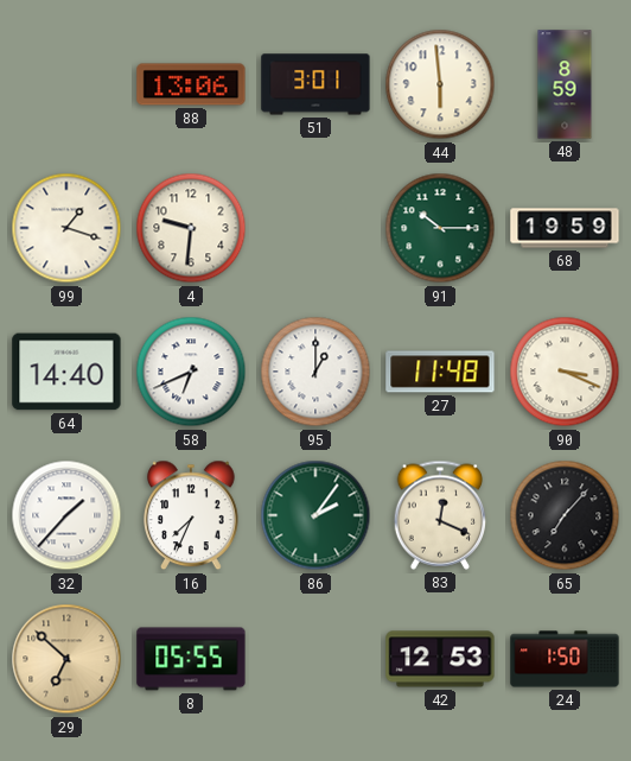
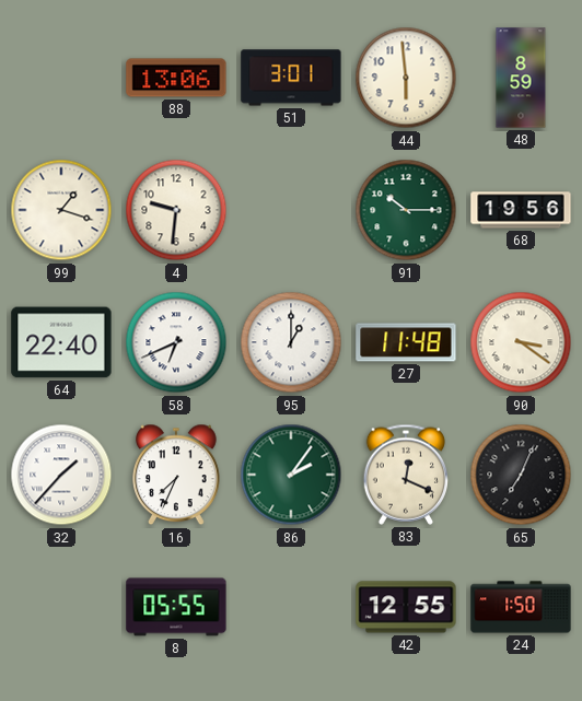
68: 19:59 -> 19:56
64: 14:40 -> 22:40
90: 3:19 -> 3:21
65: 7:07 -> 7:04
29: 6:52 -> none
42: 12:53 -> 12:55
